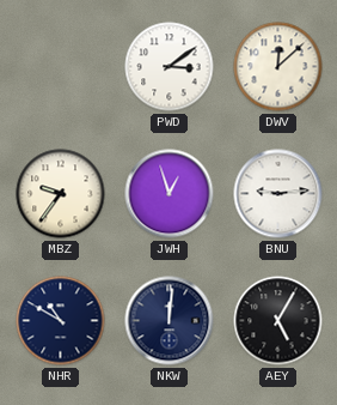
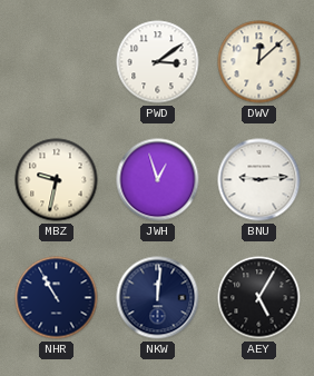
MBZ: 9:36 -> 9:32
NHR: 10:50 -> 10:55
